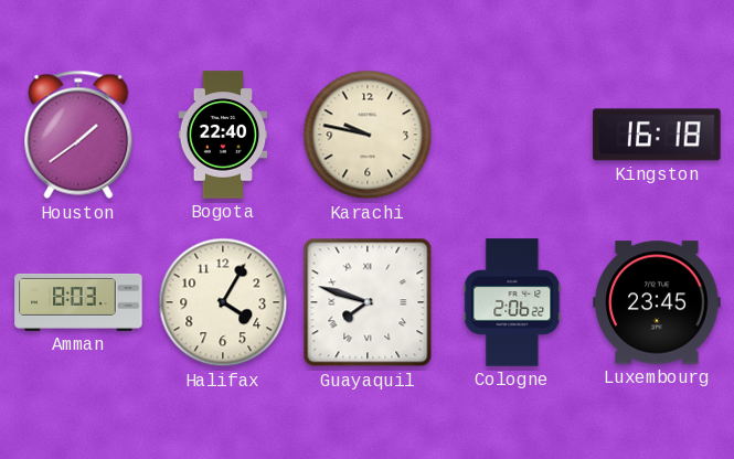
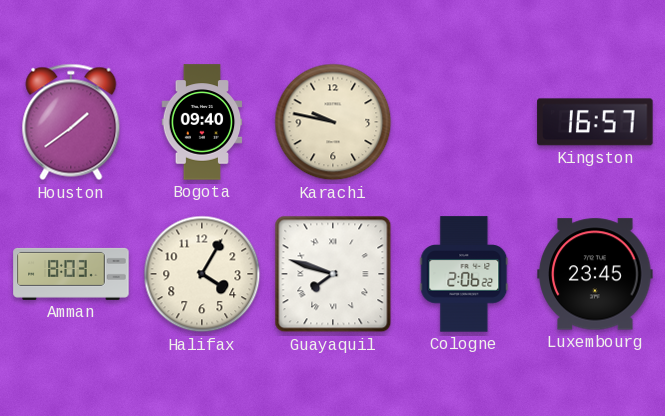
Bogota: 22:40 -> 09:40
Kingston: 16:18 -> 16:57
